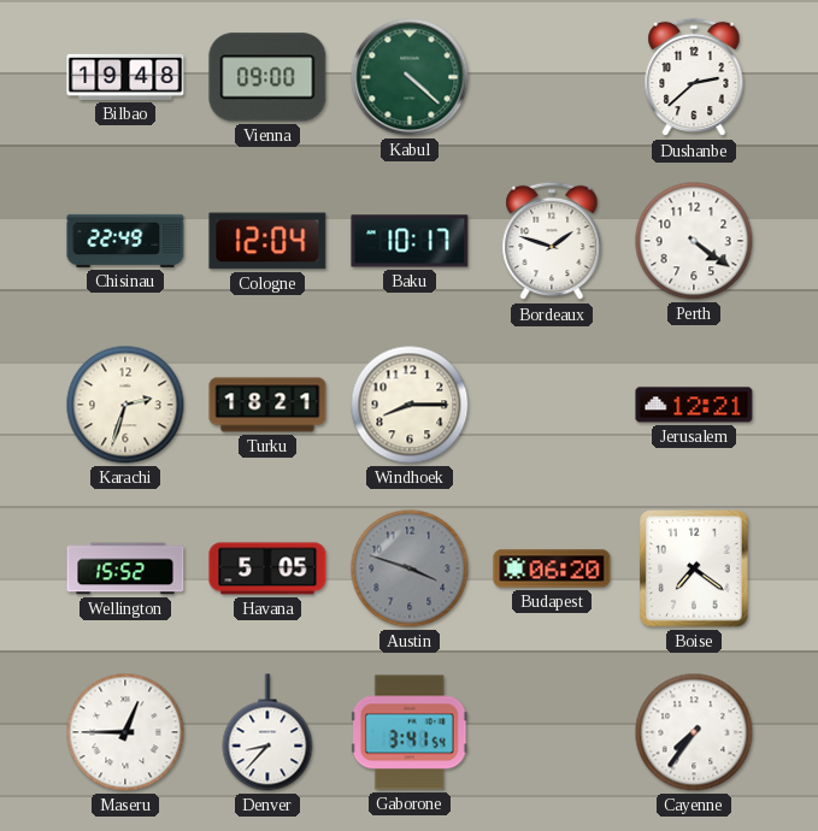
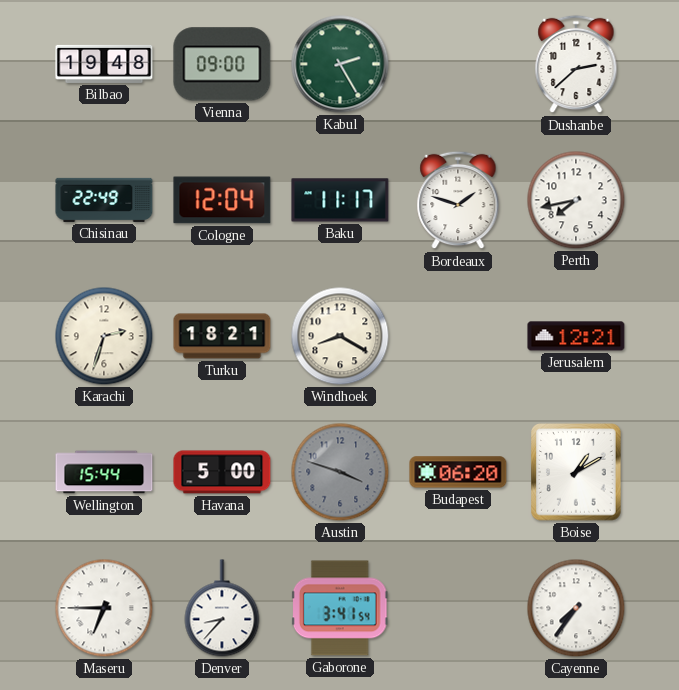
Kabul: 4:22 -> 2:25
Baku: 10:17 -> 11:17
Perth: 4:21 -> 7:43
Windhoek: 8:15 -> 8:20
Wellington: 15:52 -> 15:44
Havana: 5:05 -> 5:00
Boise: 7:21 -> 1:10
Maseru: 12:45 -> 6:45
